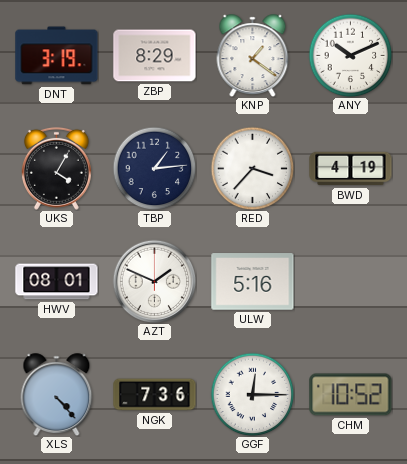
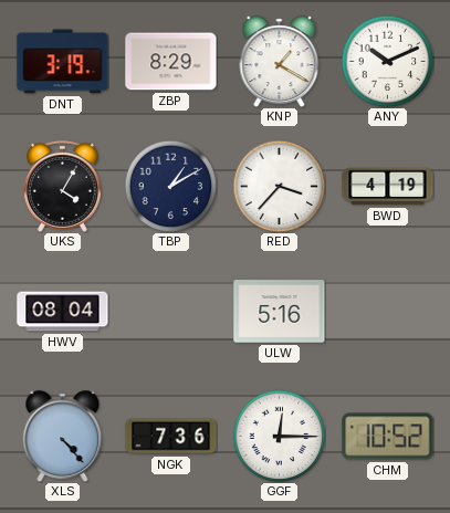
KNP: 1:21 -> 1:20
TBP: 1:14 -> 1:10
HWV: 08:01 -> 08:04
AZT: 1:49 -> none
